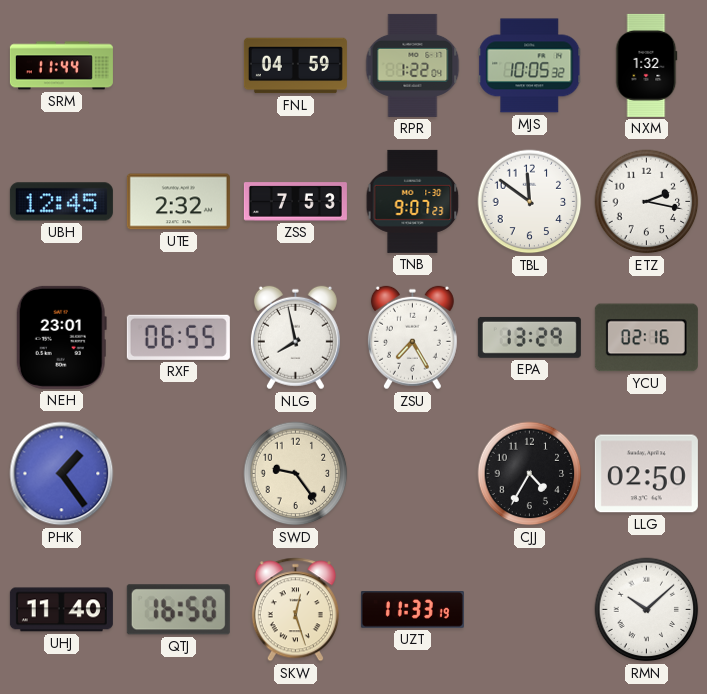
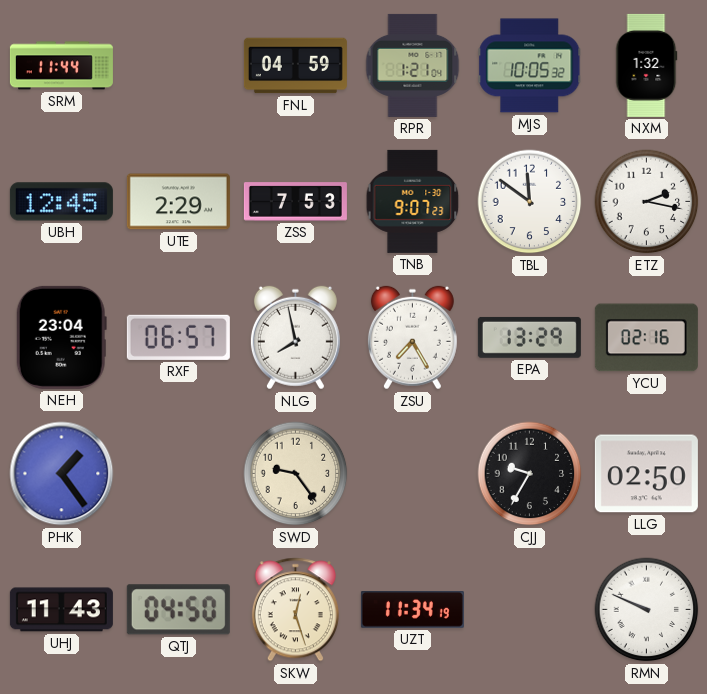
RPR: 1:22 -> 1:21
UTE: 2:32 -> 2:29
NEH: 23:01 -> 23:04
RXF: 06:55 -> 06:57
CJJ: 4:35 -> 9:35
UHJ: 11:40 -> 11:43
QTJ: 16:50 -> 04:50
UZT: 11:33 -> 11:34
RMN: 10:08 -> 9:49
